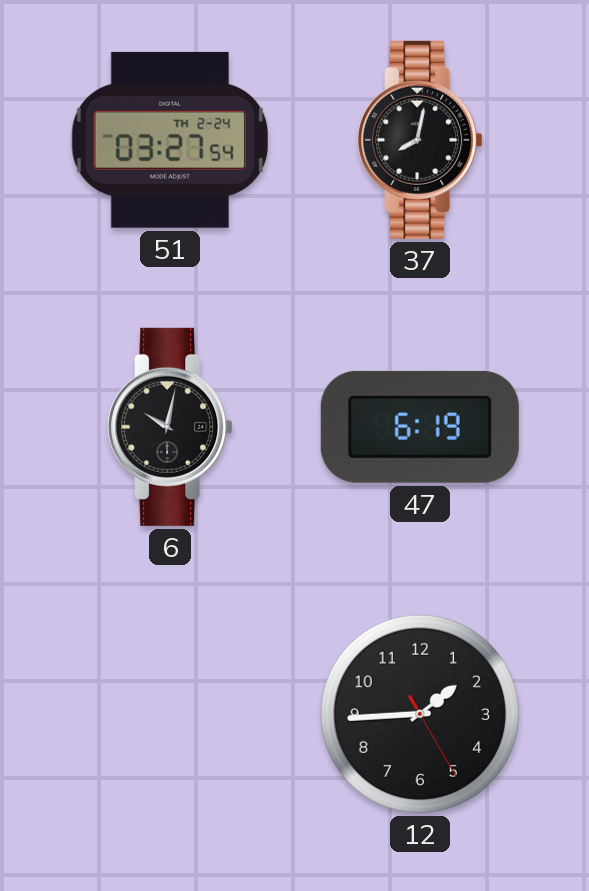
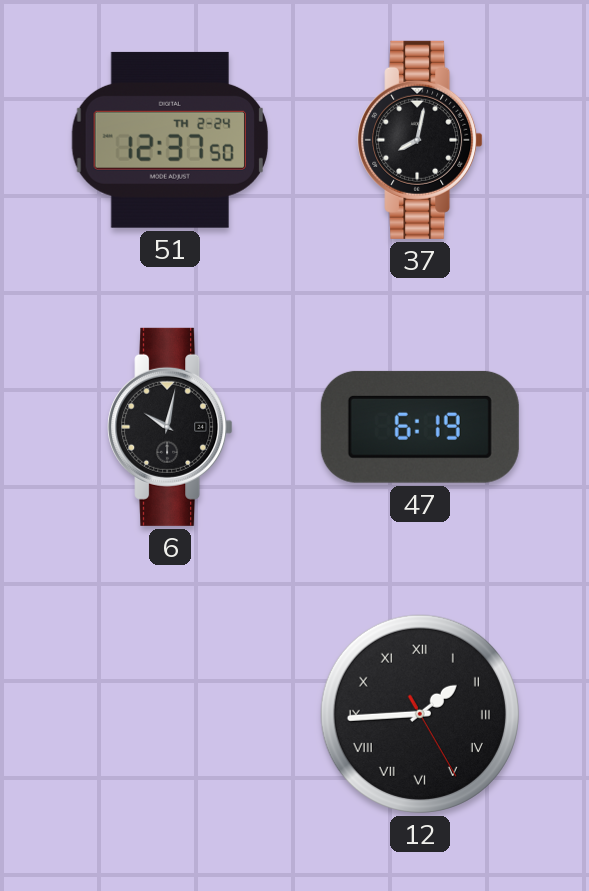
51: 03:27 -> 12:37
12 numerals: Arabic -> Roman
